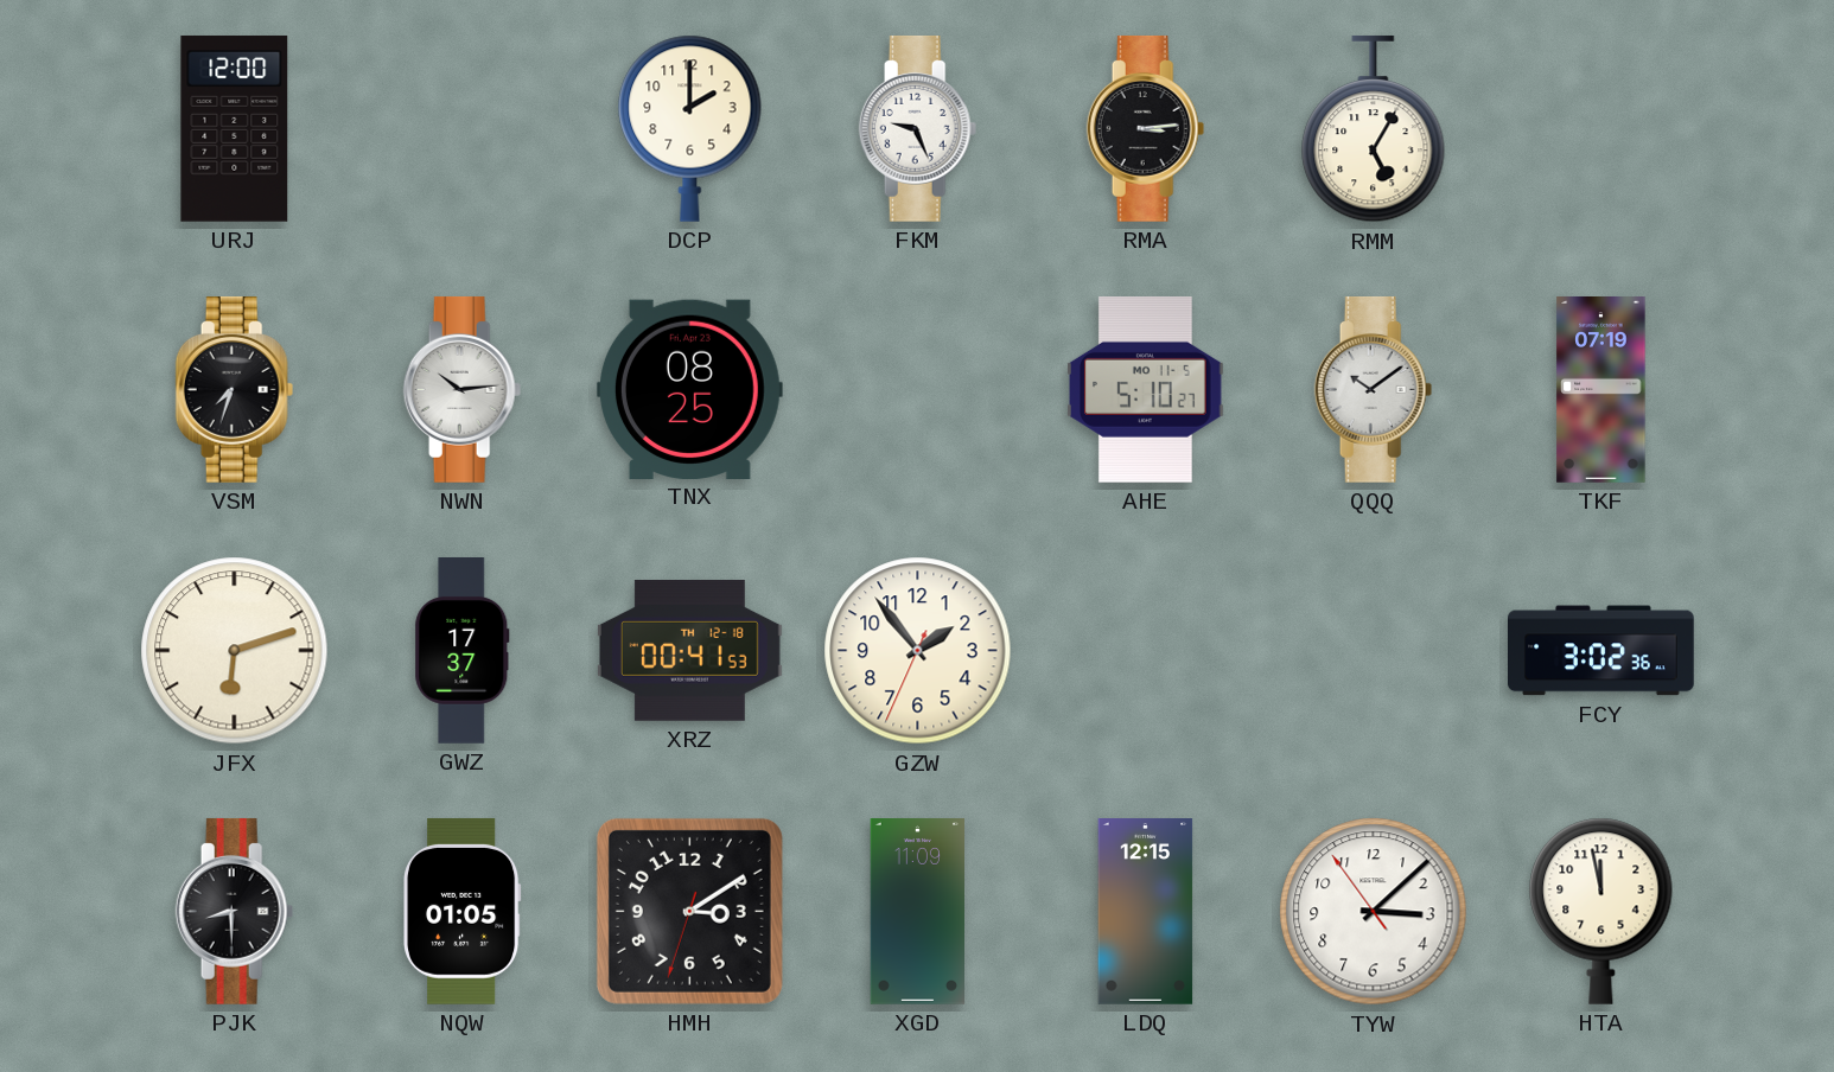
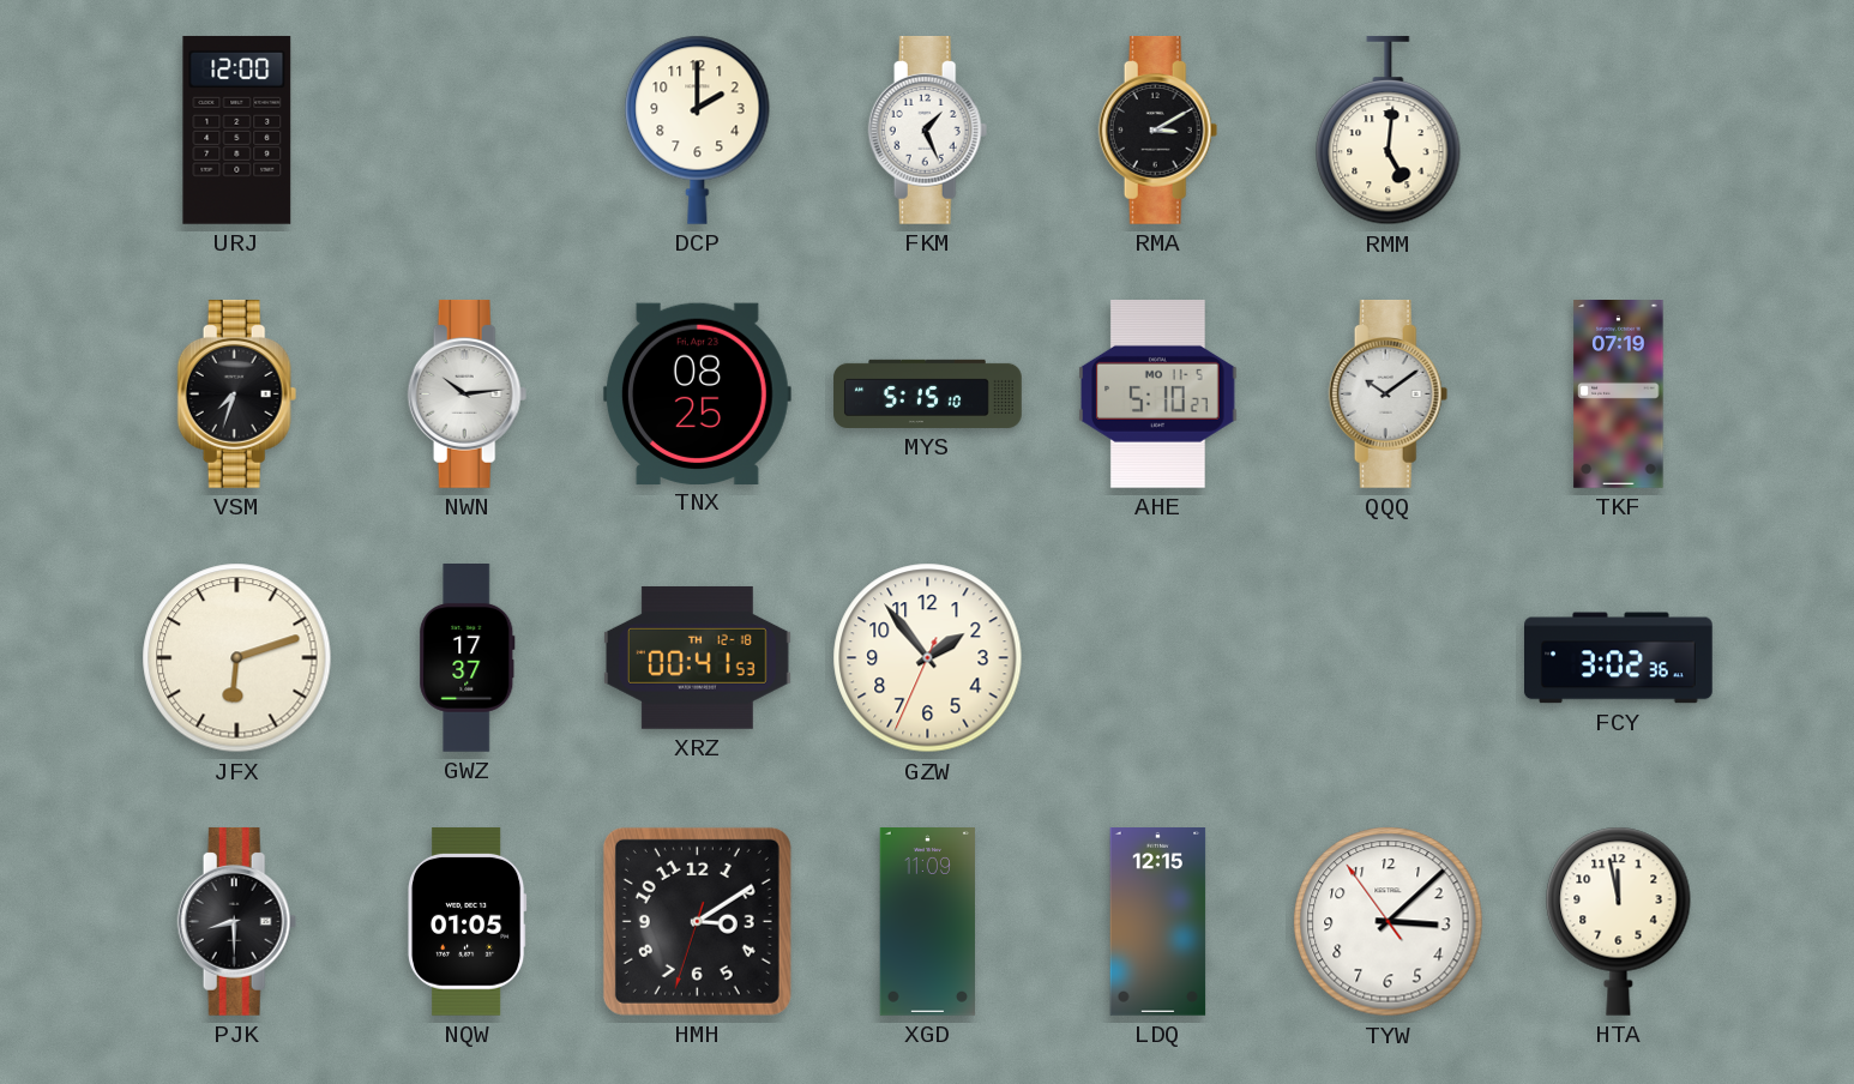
FKM: 9:26 -> 1:26
RMA: 3:14 -> 3:10
RMM: 5:05 -> 5:01
MYS: none -> 5:15
